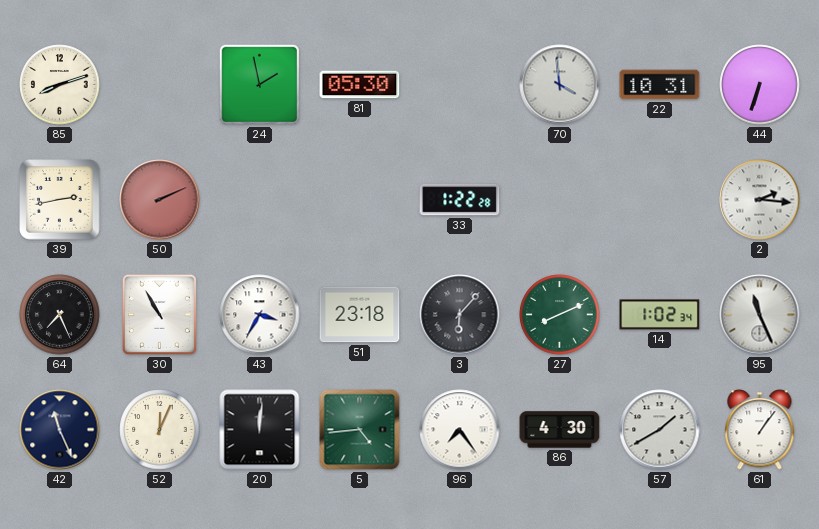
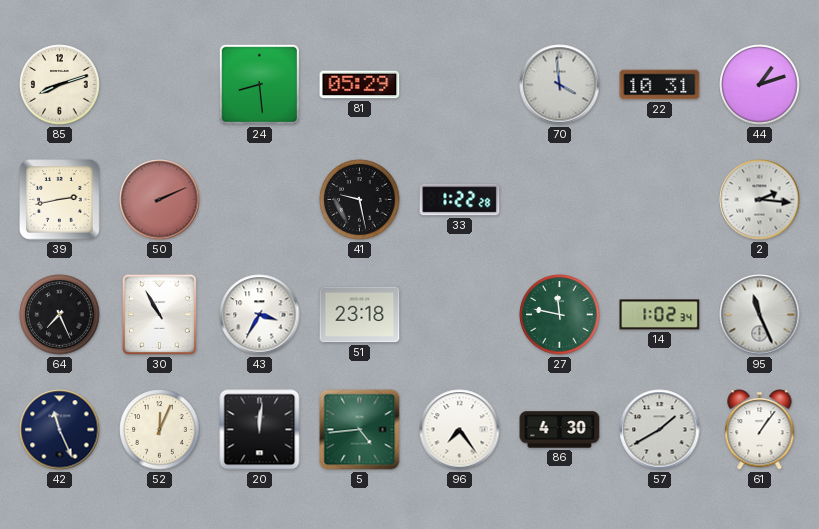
24: 1:58 -> 8:29
81: 05:30 -> 05:29
44: 6:33 -> 1:12
41: none -> 9:28
3: 6:07 -> none
27: 8:11 -> 11:47
